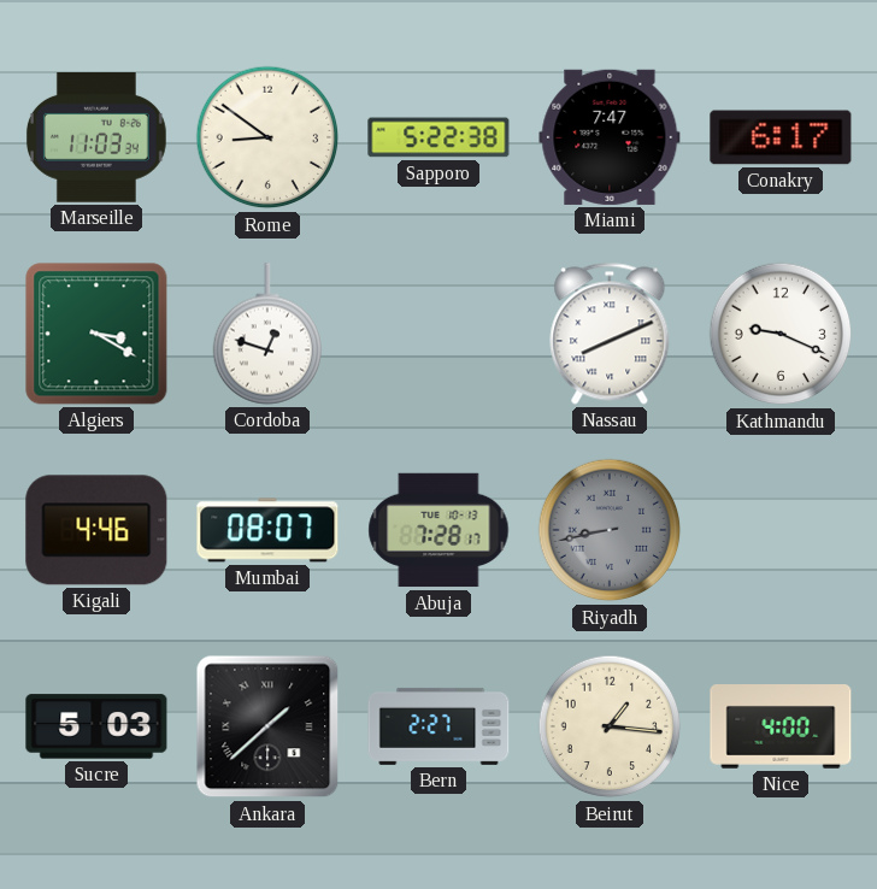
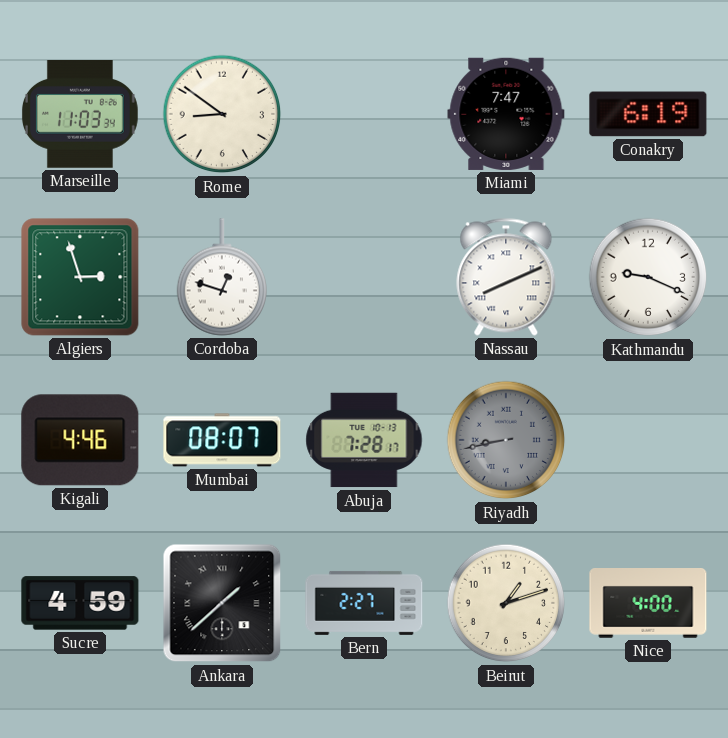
Sapporo: 5:22 -> none
Conakry: 6:17 -> 6:19
Algiers: 3:20 -> 2:57
Sucre: 5:03 -> 4:59
Beirut: 1:16 -> 1:12
